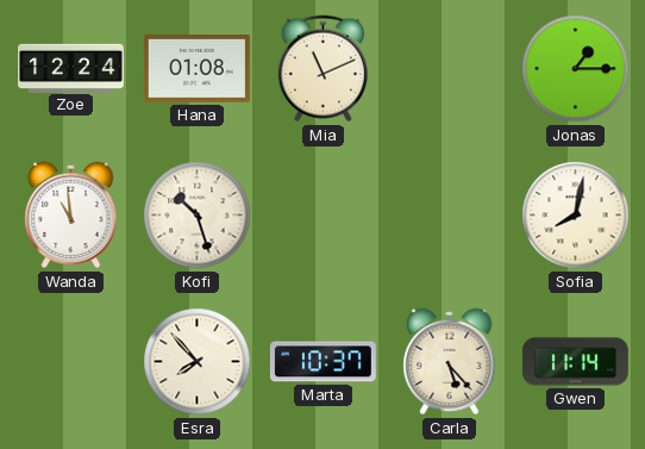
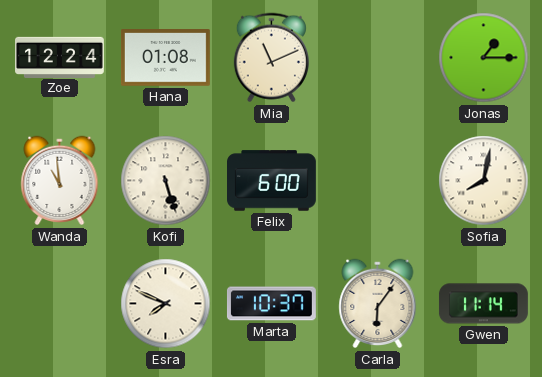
Kofi: 10:27 -> 5:27
Felix: none -> 6:00
Esra: 7:53 -> 7:49
Carla: 5:23 -> 6:06
